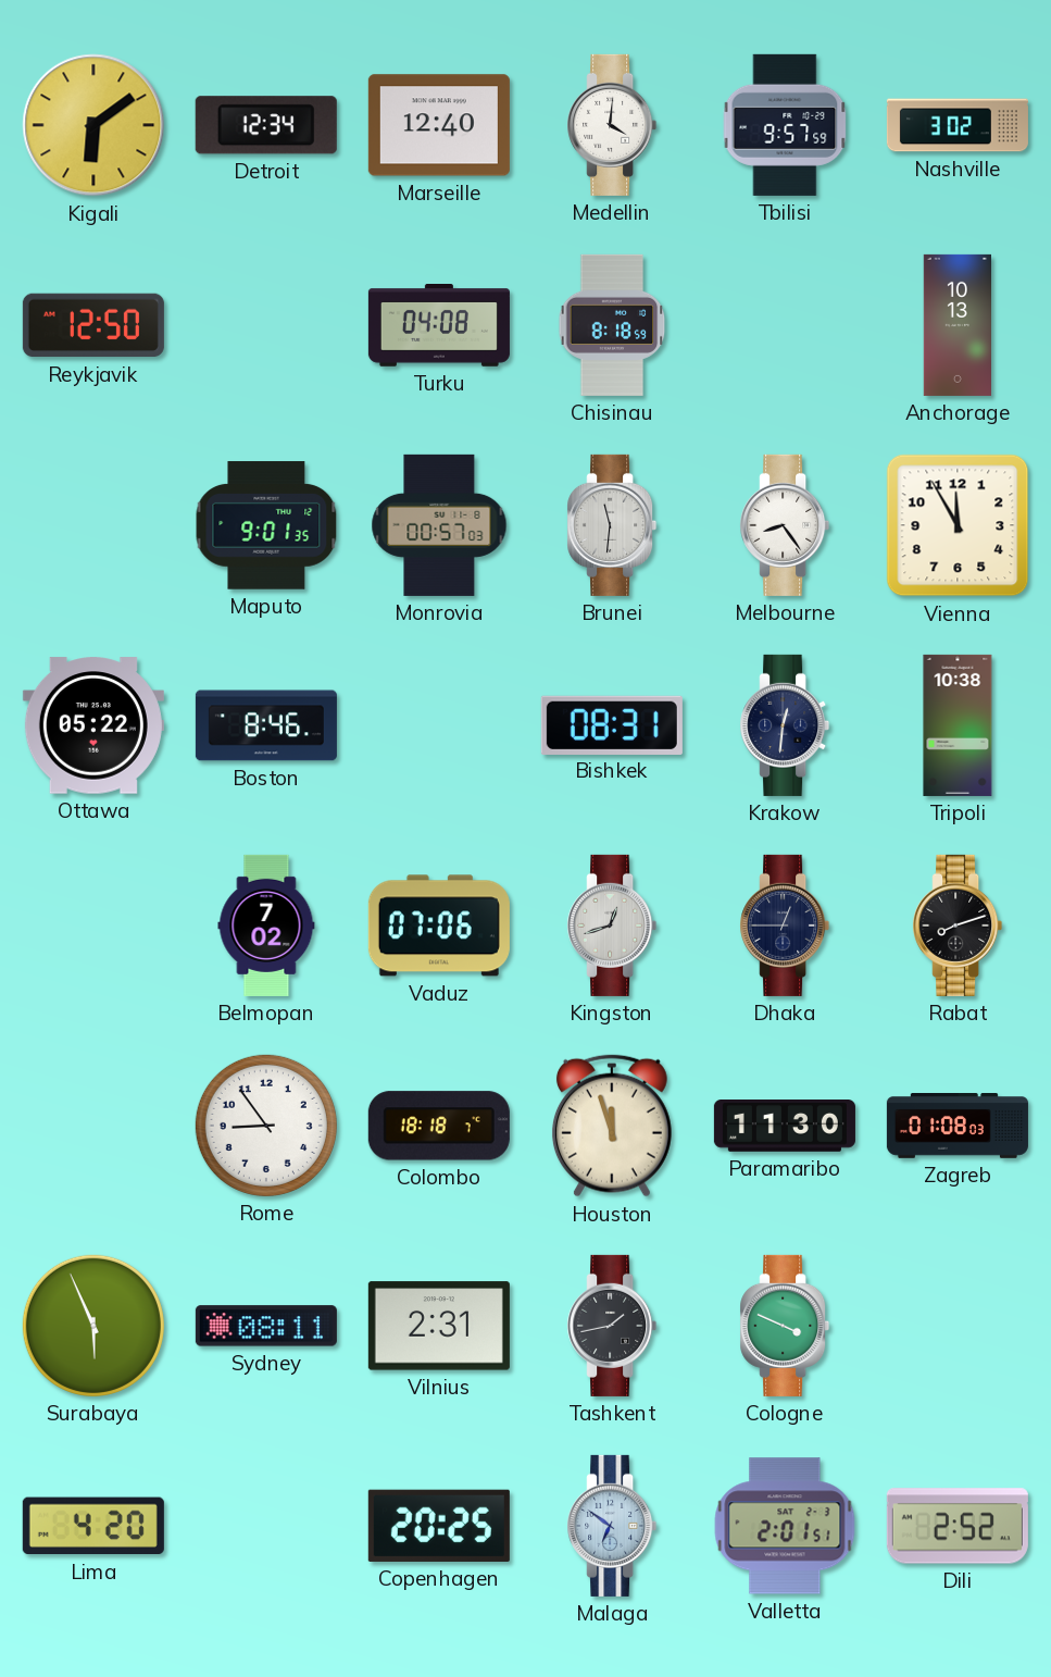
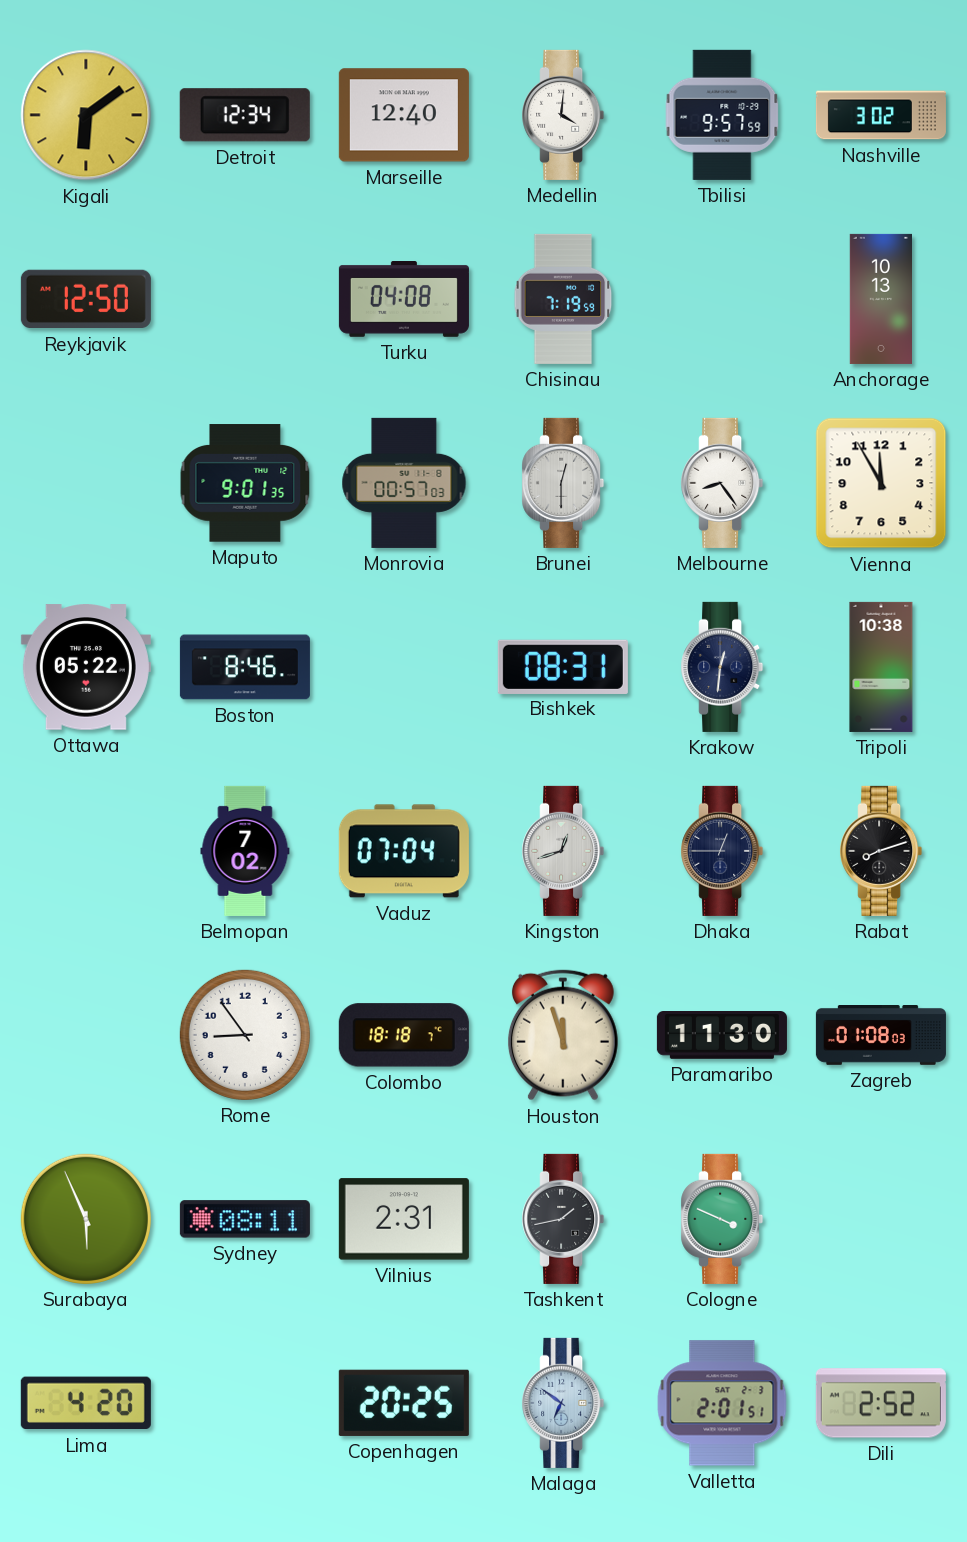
Chisinau: 8:18 -> 7:19
Brunei: 11:31 -> 12:30
Vaduz: 07:06 -> 07:04
